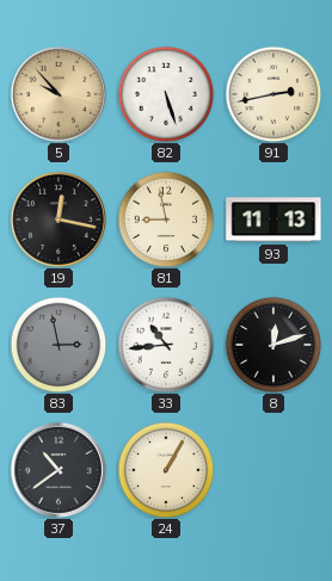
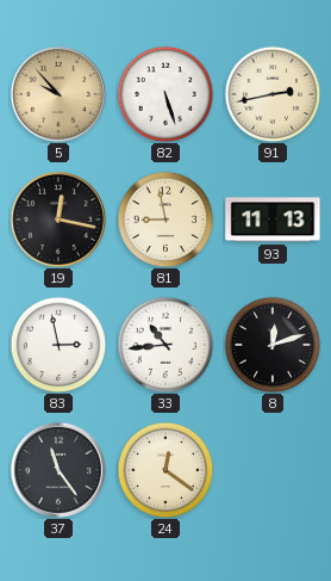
83 dial: grey -> white
37: 10:39 -> 11:24
24: 1:05 -> 12:21
